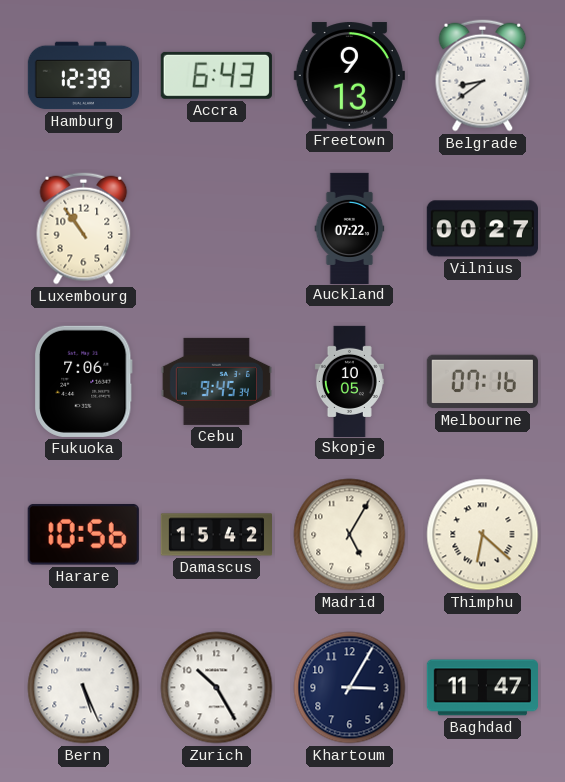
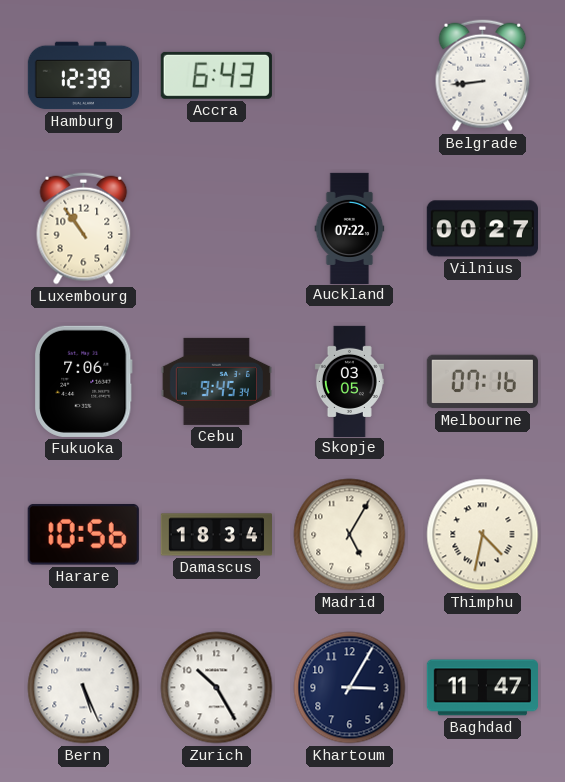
Freetown: 9:13 -> none
Belgrade: 8:39 -> 8:44
Skopje: 10:05 -> 03:05
Damascus: 15:42 -> 18:34
Thimphu: 6:22 -> 4:32
